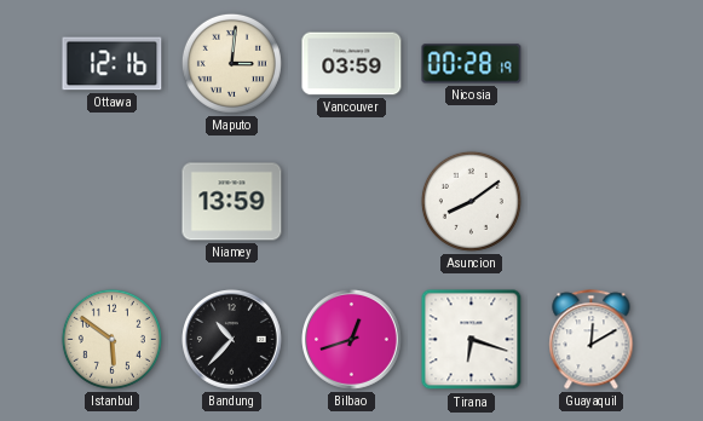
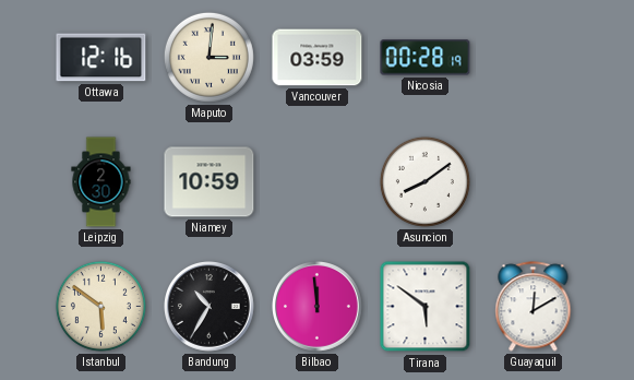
Leipzig: none -> 2:30
Niamey: 13:59 -> 10:59
Bandung: 10:37 -> 10:35
Bilbao: 12:42 -> 11:59
Tirana: 6:18 -> 5:51
